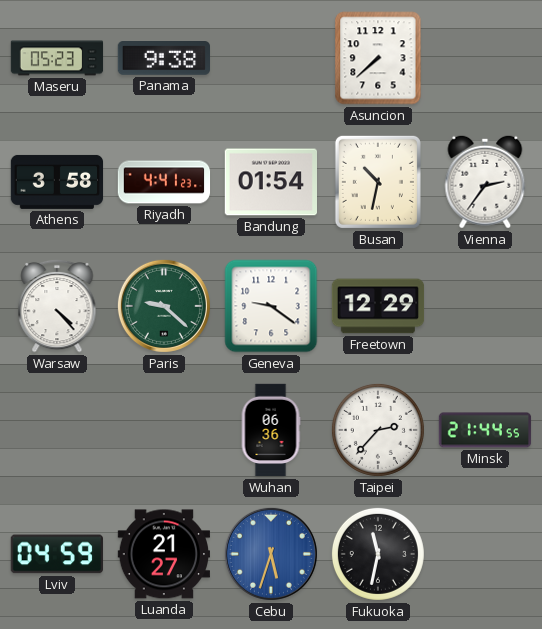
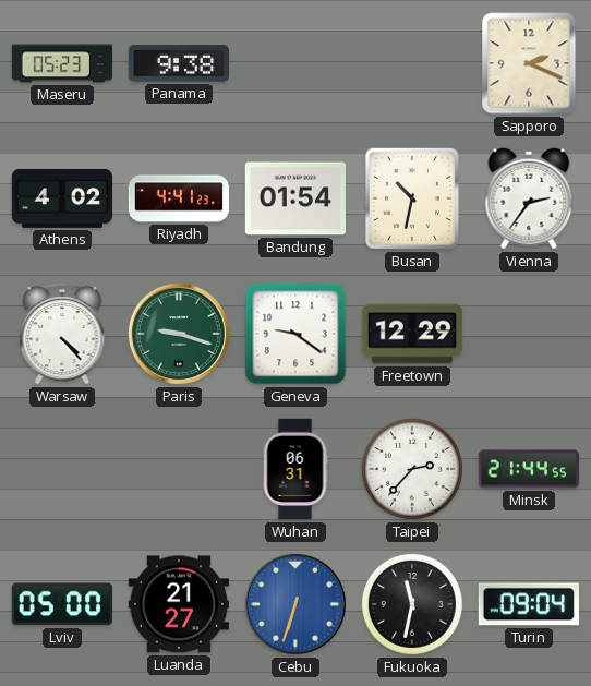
Asuncion: 7:38 -> none
Sapporo: none -> 2:19
Athens: 3:58 -> 4:02
Paris: 9:22 -> 9:18
Wuhan: 06:36 -> 06:31
Lviv: 04:59 -> 05:00
Cebu: 5:33 -> 6:33
Turin: none -> 09:04
